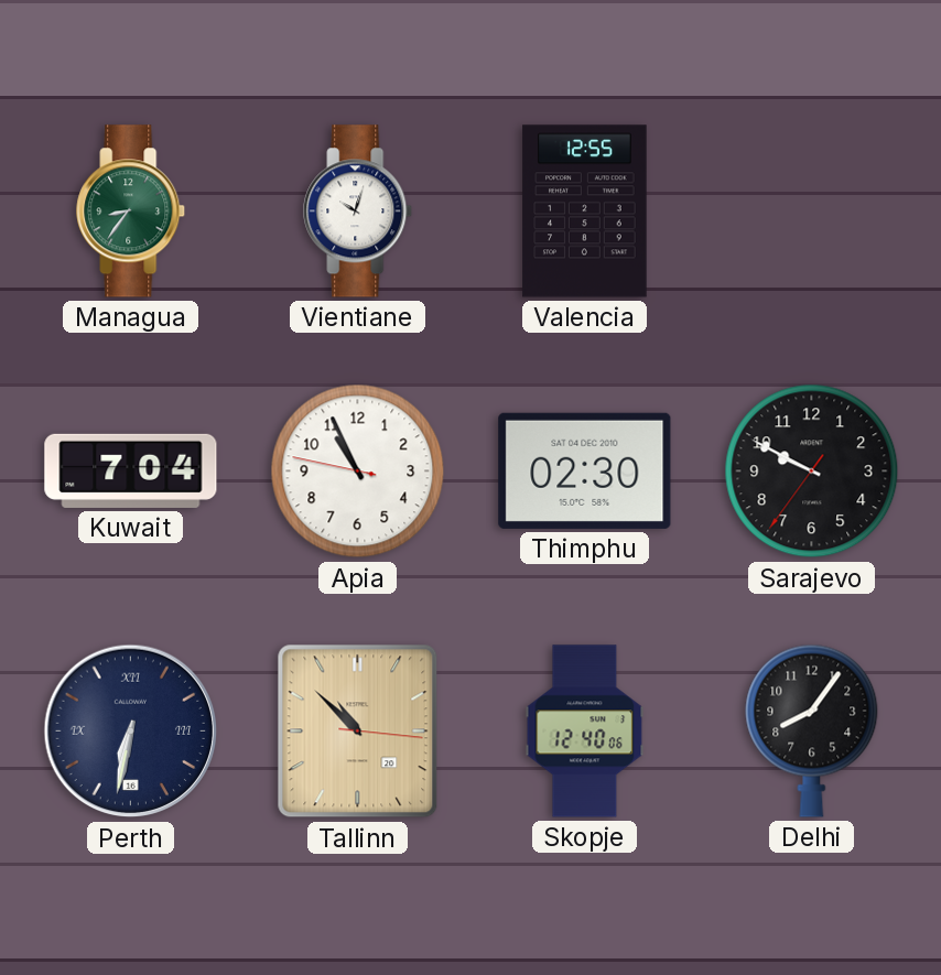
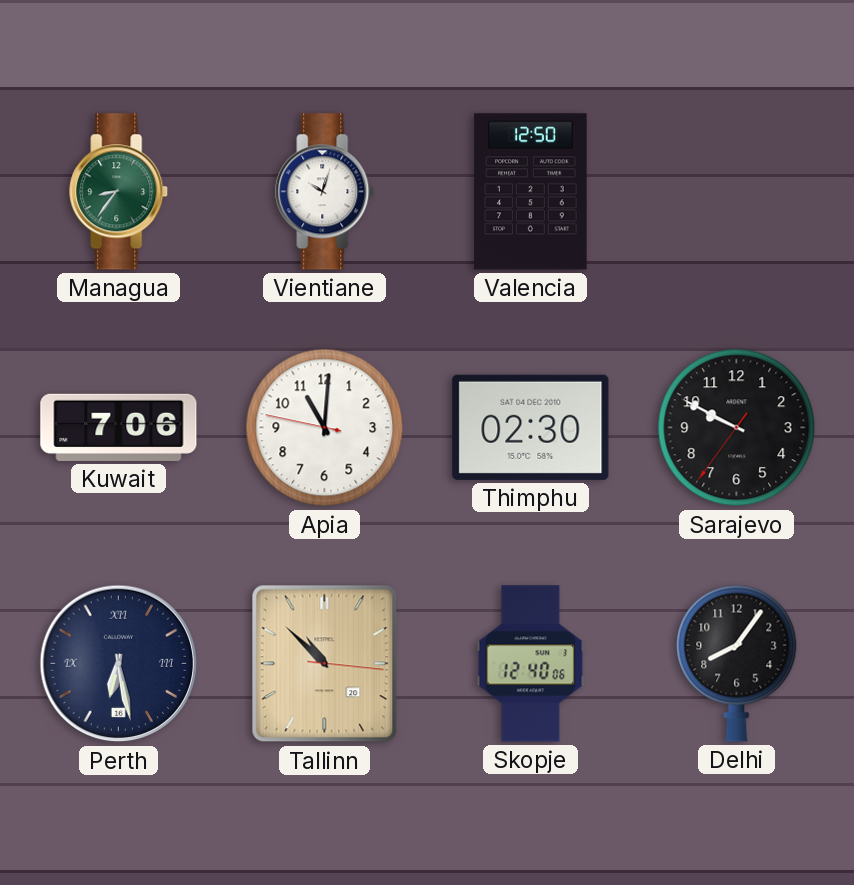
Valencia: 12:55 -> 12:50
Kuwait: 7:04 -> 7:06
Apia: 10:55 -> 11:00
Perth: 6:32 -> 6:28
